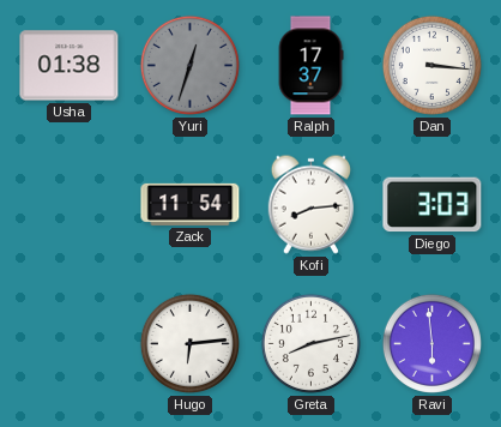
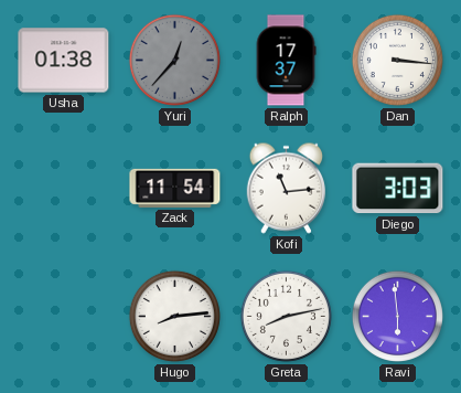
Yuri: 12:33 -> 12:37
Kofi: 8:14 -> 11:14
Hugo: 6:14 -> 8:14
